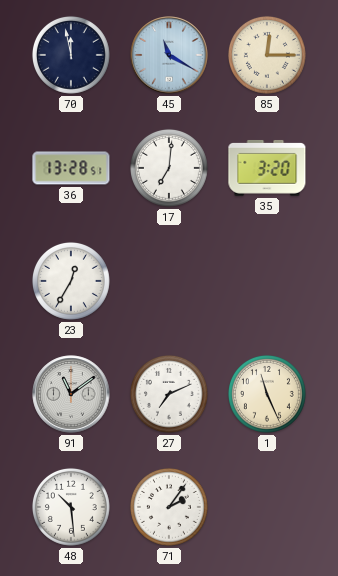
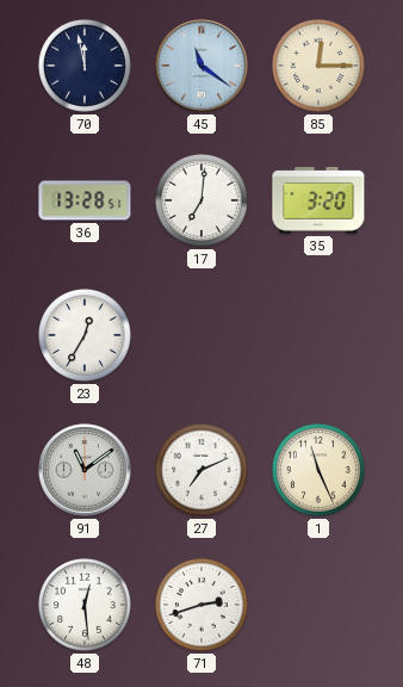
45: 11:20 -> 11:21
48: 10:29 -> 12:29
71: 2:06 -> 2:42
